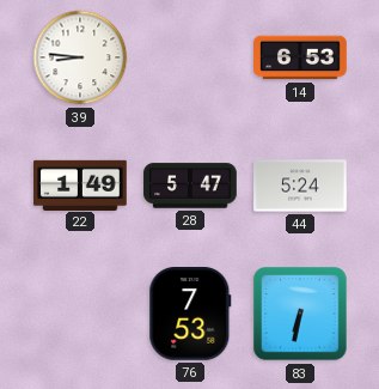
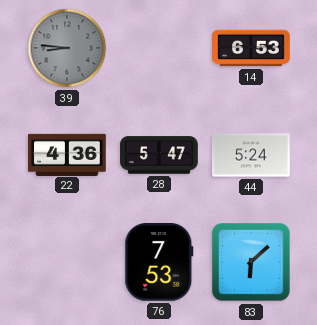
39 dial: white -> grey
22: 1:49 -> 4:36
83: 6:32 -> 6:08
